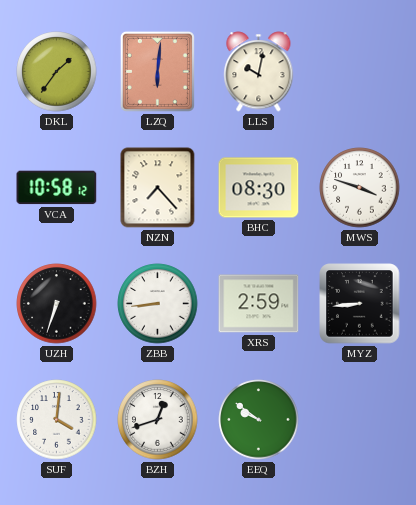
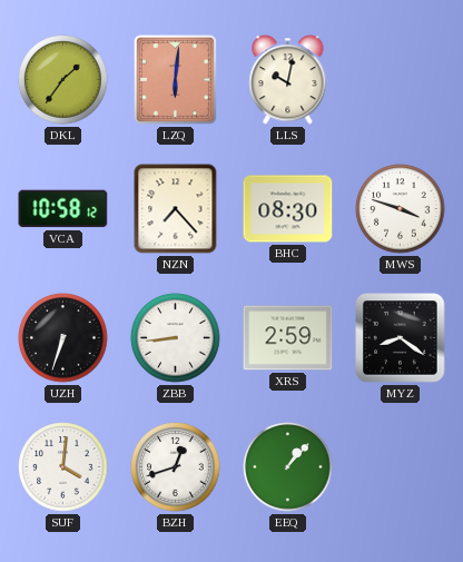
MYZ: 8:44 -> 8:21
EEQ: 9:51 -> 1:07
